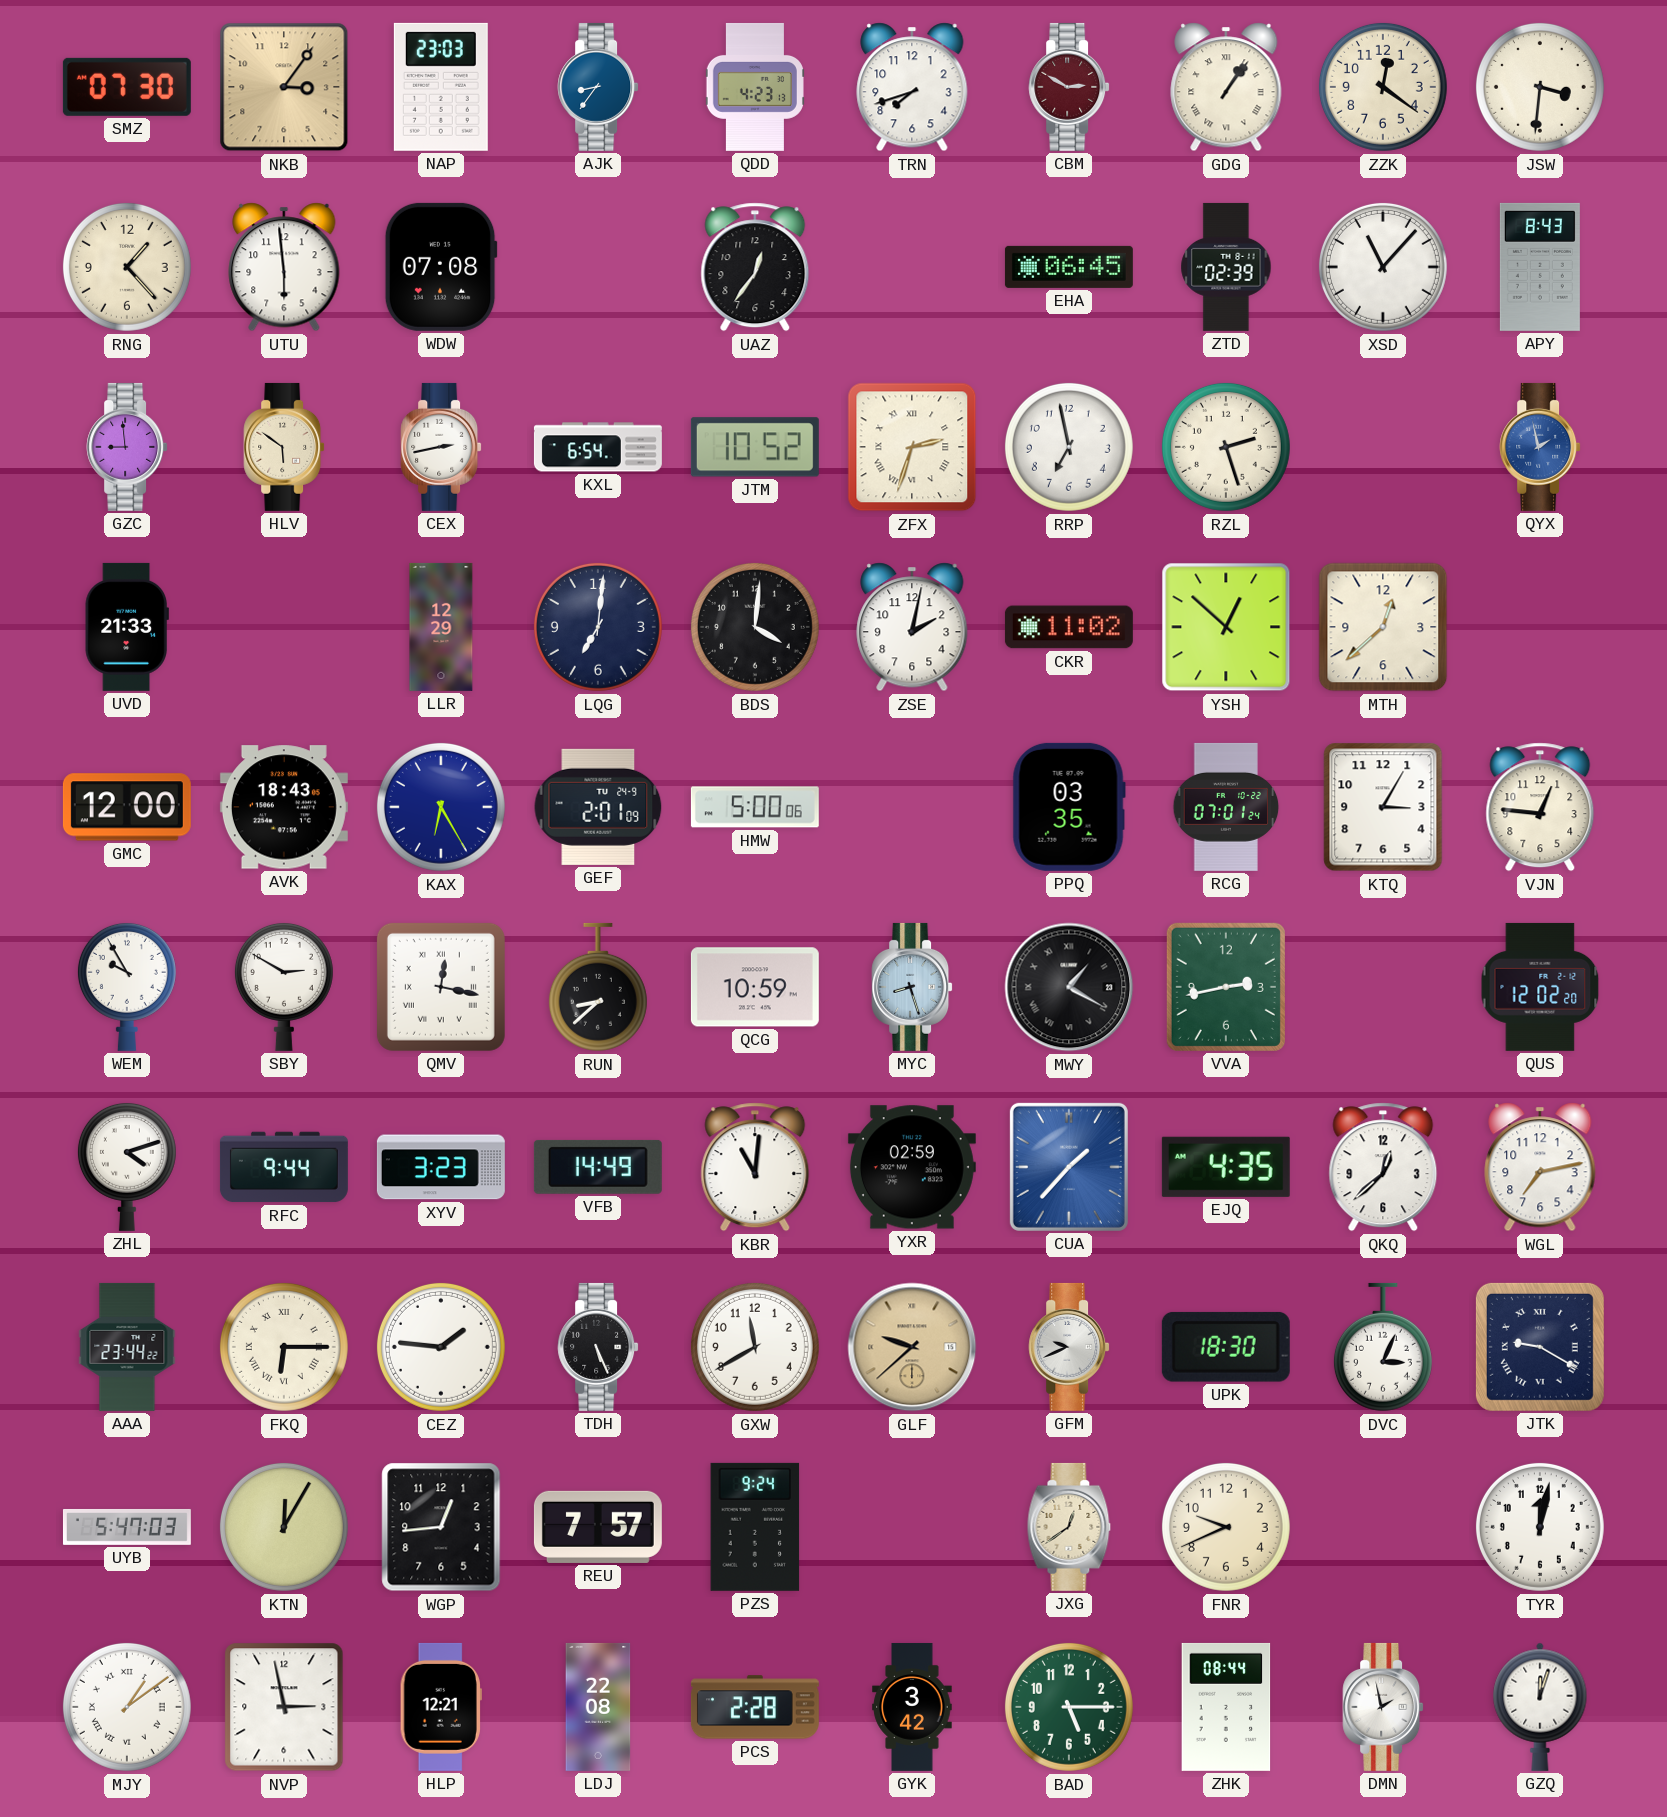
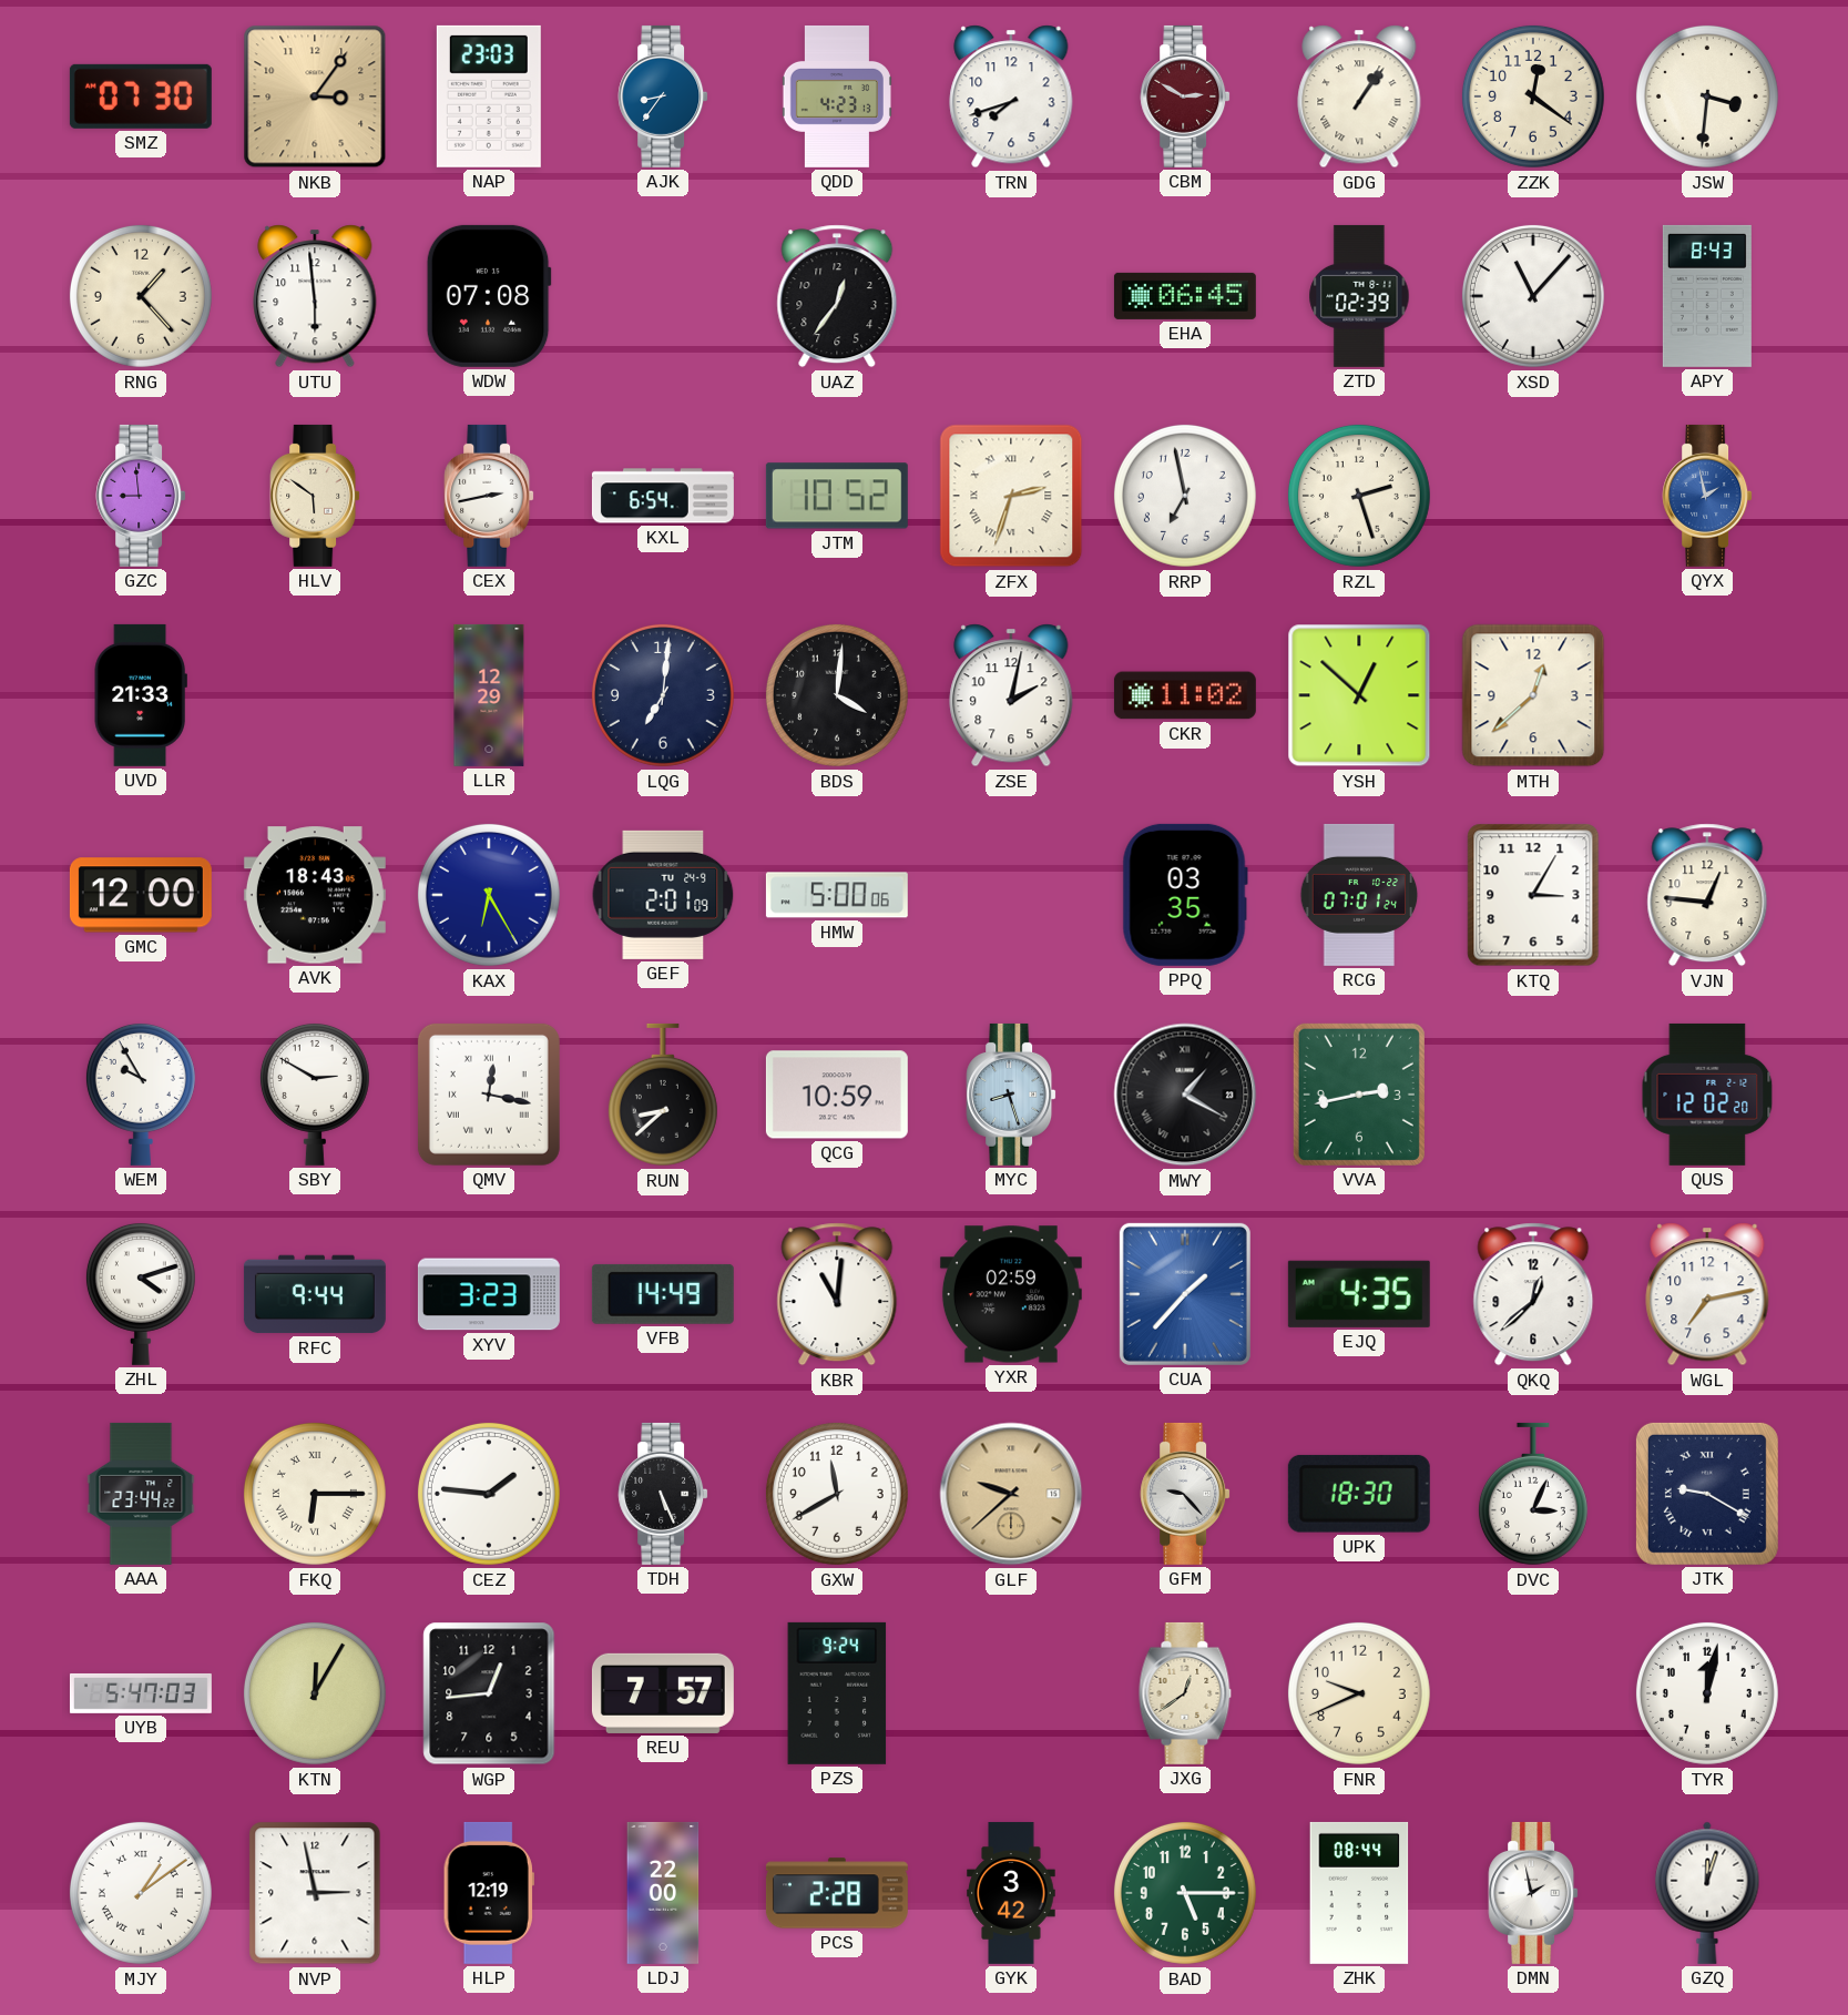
GFM: 9:41 -> 9:23
HLP: 12:21 -> 12:19
LDJ: 22:08 -> 22:00
